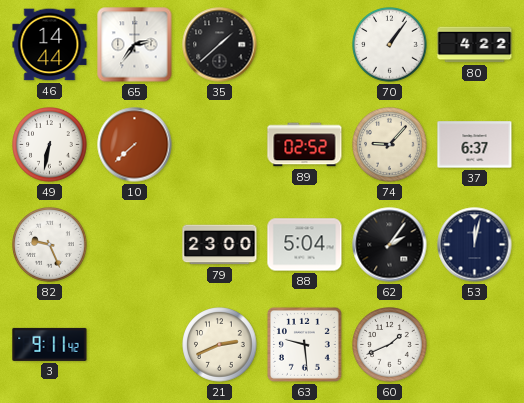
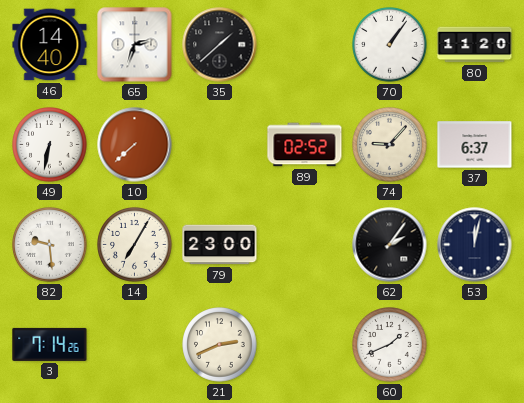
46: 14:44 -> 14:40
65: 2:36 -> 2:33
80: 4:22 -> 11:20
82: 9:26 -> 9:29
14: none -> 7:05
88: 5:04 -> none
3: 9:11 -> 7:14
63: 9:29 -> none
